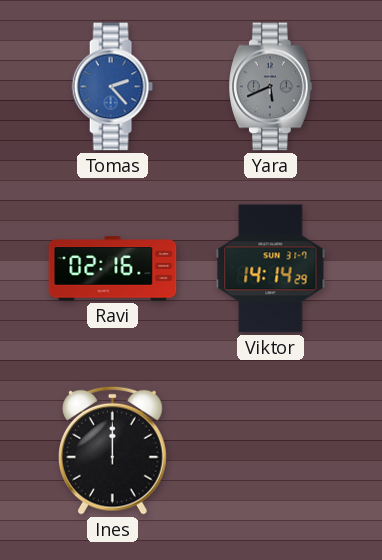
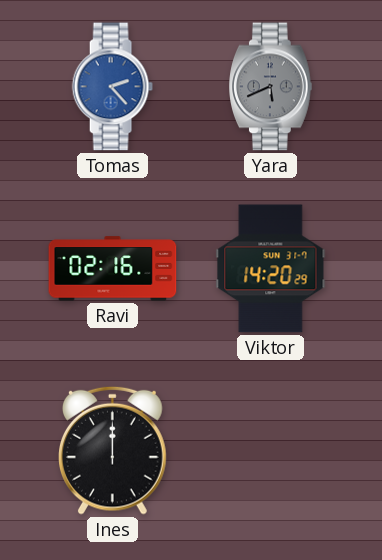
Viktor: 14:14 -> 14:20
